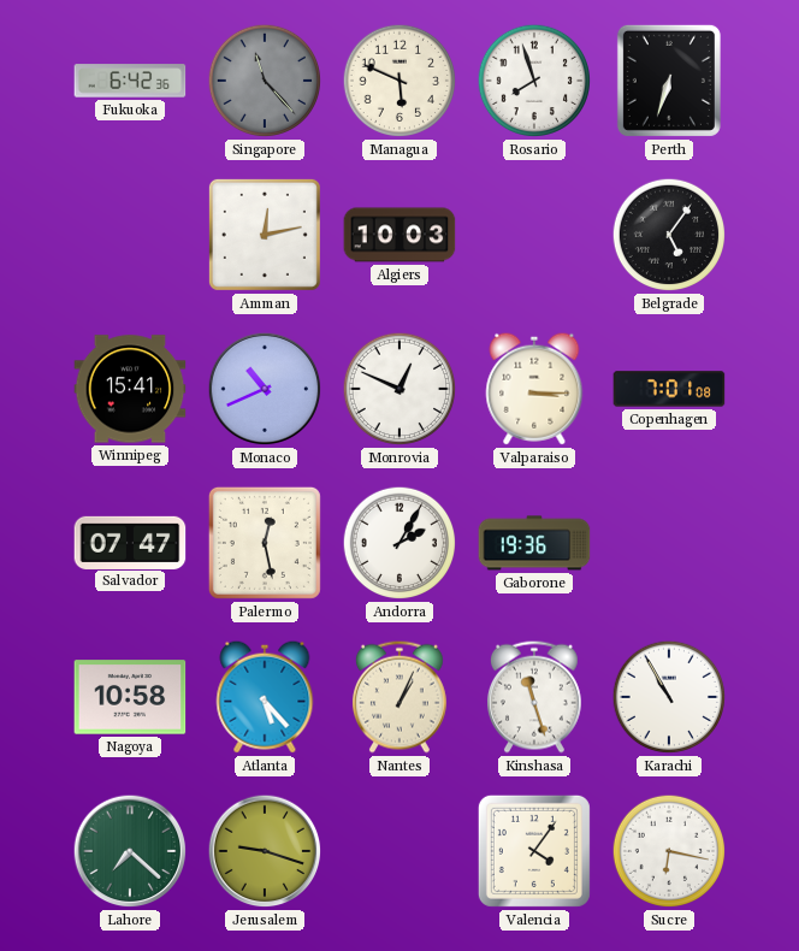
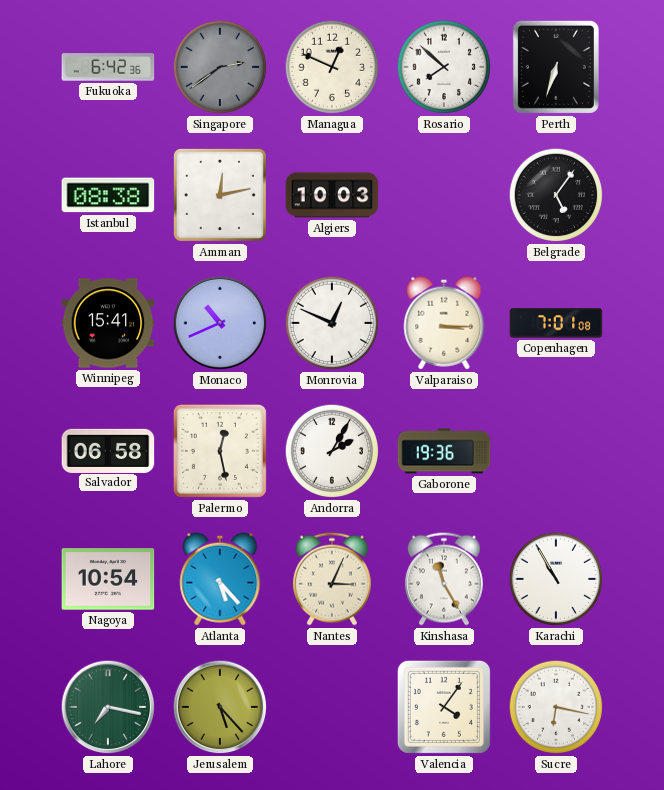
Singapore: 11:23 -> 2:39
Managua: 5:49 -> 12:49
Rosario: 7:57 -> 7:52
Istanbul: none -> 08:38
Salvador: 07:47 -> 06:58
Nagoya: 10:58 -> 10:54
Nantes: 1:04 -> 3:04
Kinshasa: 11:27 -> 11:25
Lahore: 7:22 -> 7:17
Jerusalem: 9:18 -> 5:23
